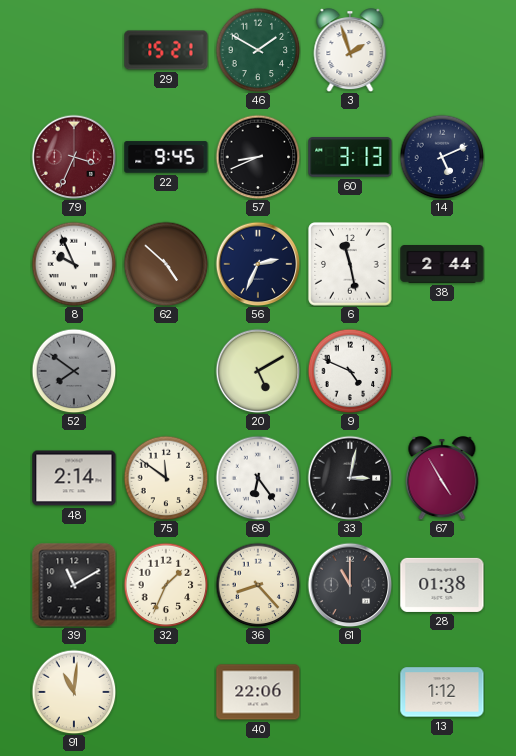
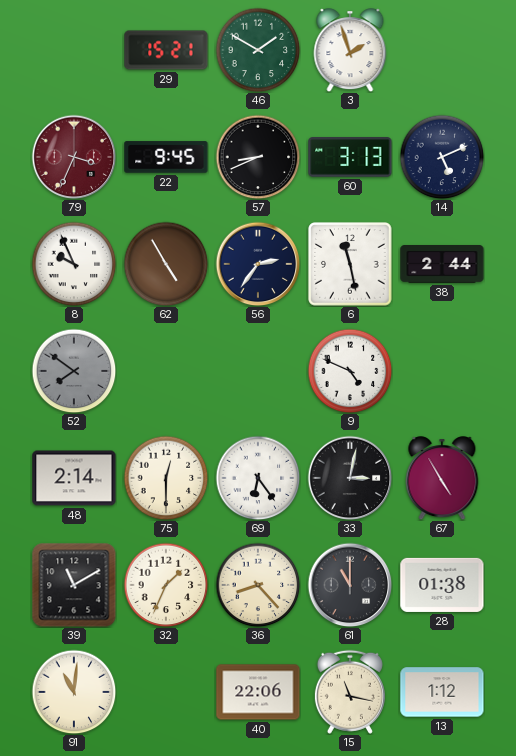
62: 4:52 -> 4:55
56: 2:34 -> 2:36
20: 5:10 -> none
75: 11:51 -> 12:30
15: none -> 11:17
